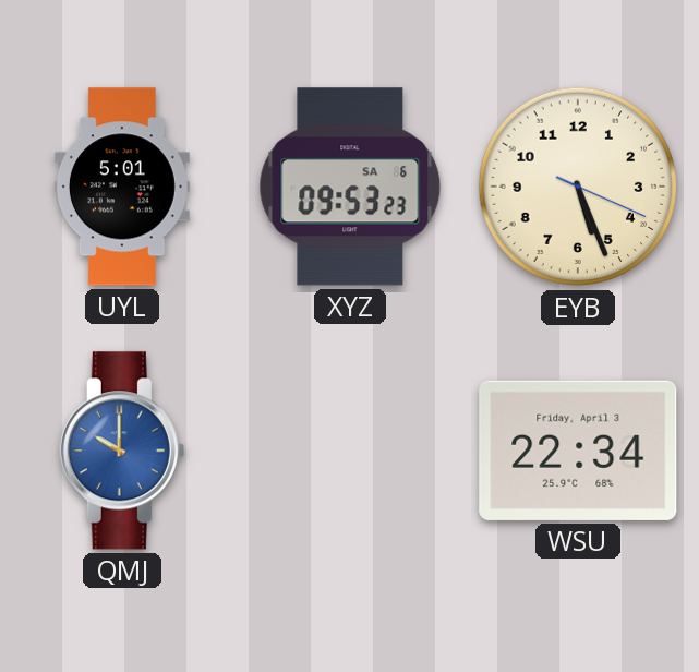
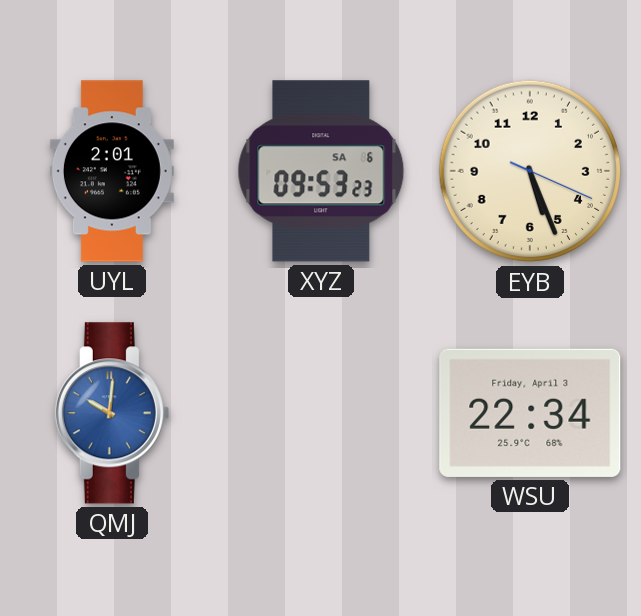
UYL: 5:01 -> 2:01
QMJ: 10:00 -> 10:01
